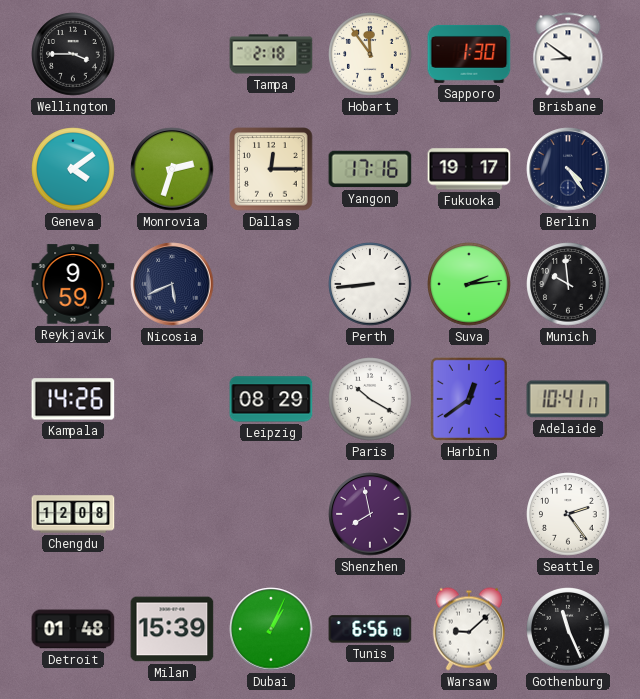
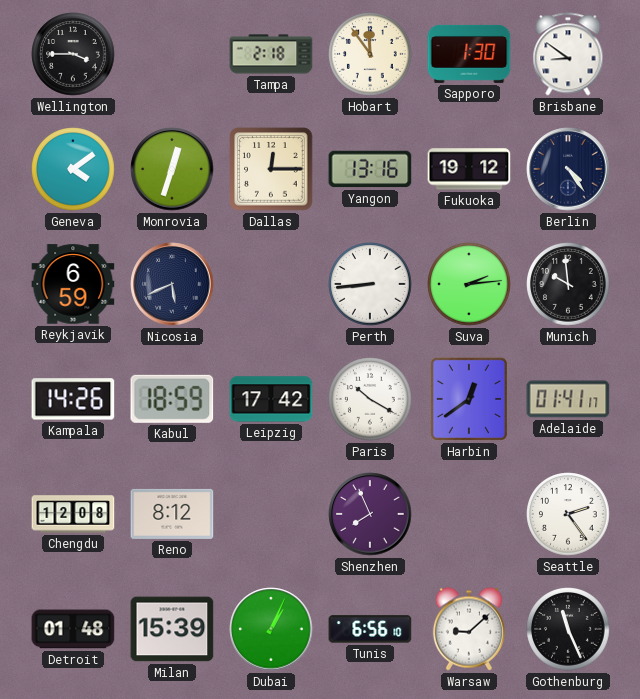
Monrovia: 2:33 -> 12:33
Yangon: 17:16 -> 13:16
Fukuoka: 19:17 -> 19:12
Reykjavik: 9:59 -> 6:59
Kabul: none -> 18:59
Leipzig: 08:29 -> 17:42
Adelaide: 10:41 -> 01:41
Reno: none -> 8:12
Shenzhen: 7:58 -> 7:56
